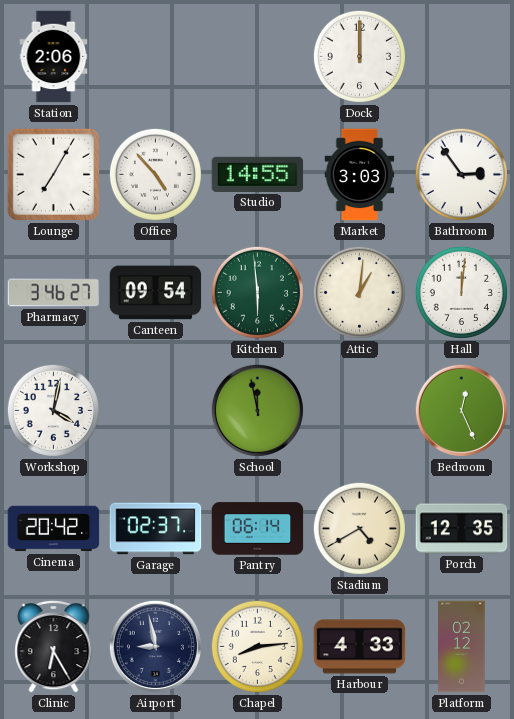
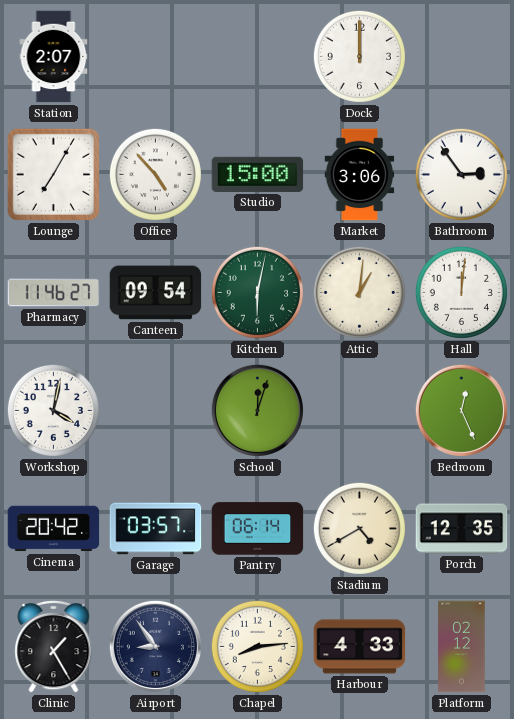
Station: 2:06 -> 2:07
Studio: 14:55 -> 15:00
Market: 3:03 -> 3:06
Pharmacy: 3:46 -> 11:46
Kitchen: 5:59 -> 6:02
School: 11:58 -> 12:03
Garage: 02:37 -> 03:57
Clinic: 6:25 -> 1:25
Airport: 8:58 -> 8:54
